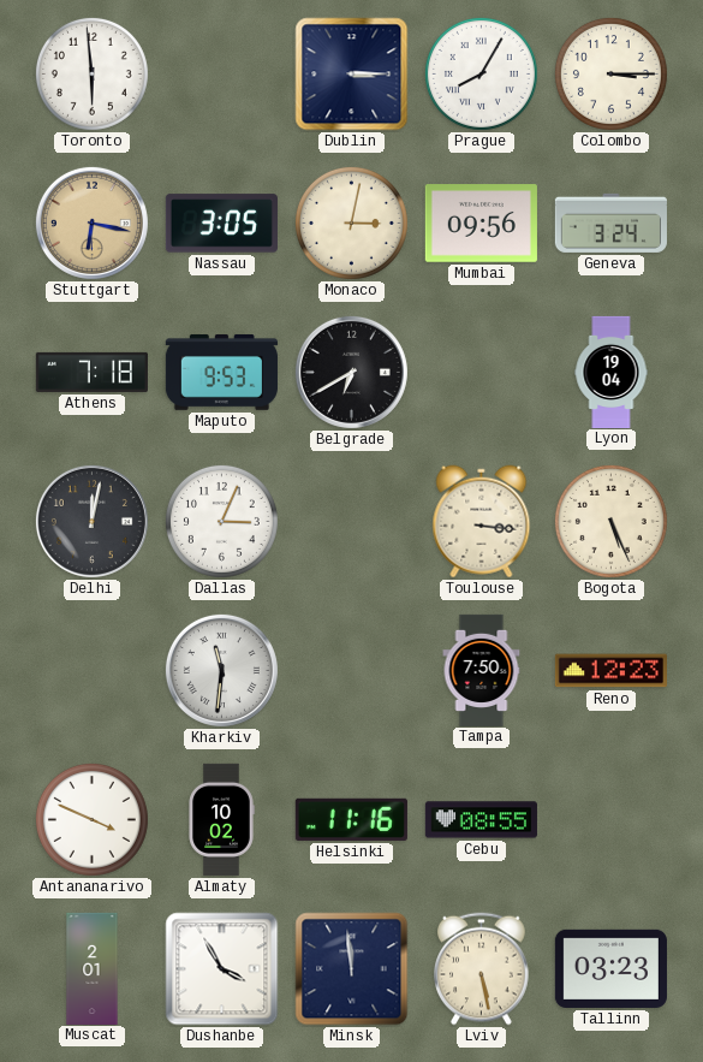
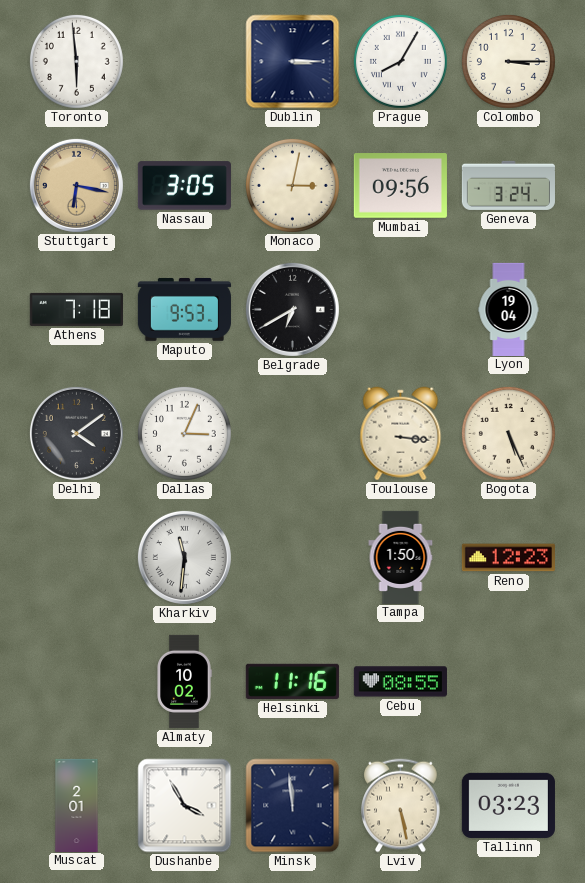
Delhi: 12:02 -> 4:09
Tampa: 7:50 -> 1:50
Antananarivo: 3:49 -> none
